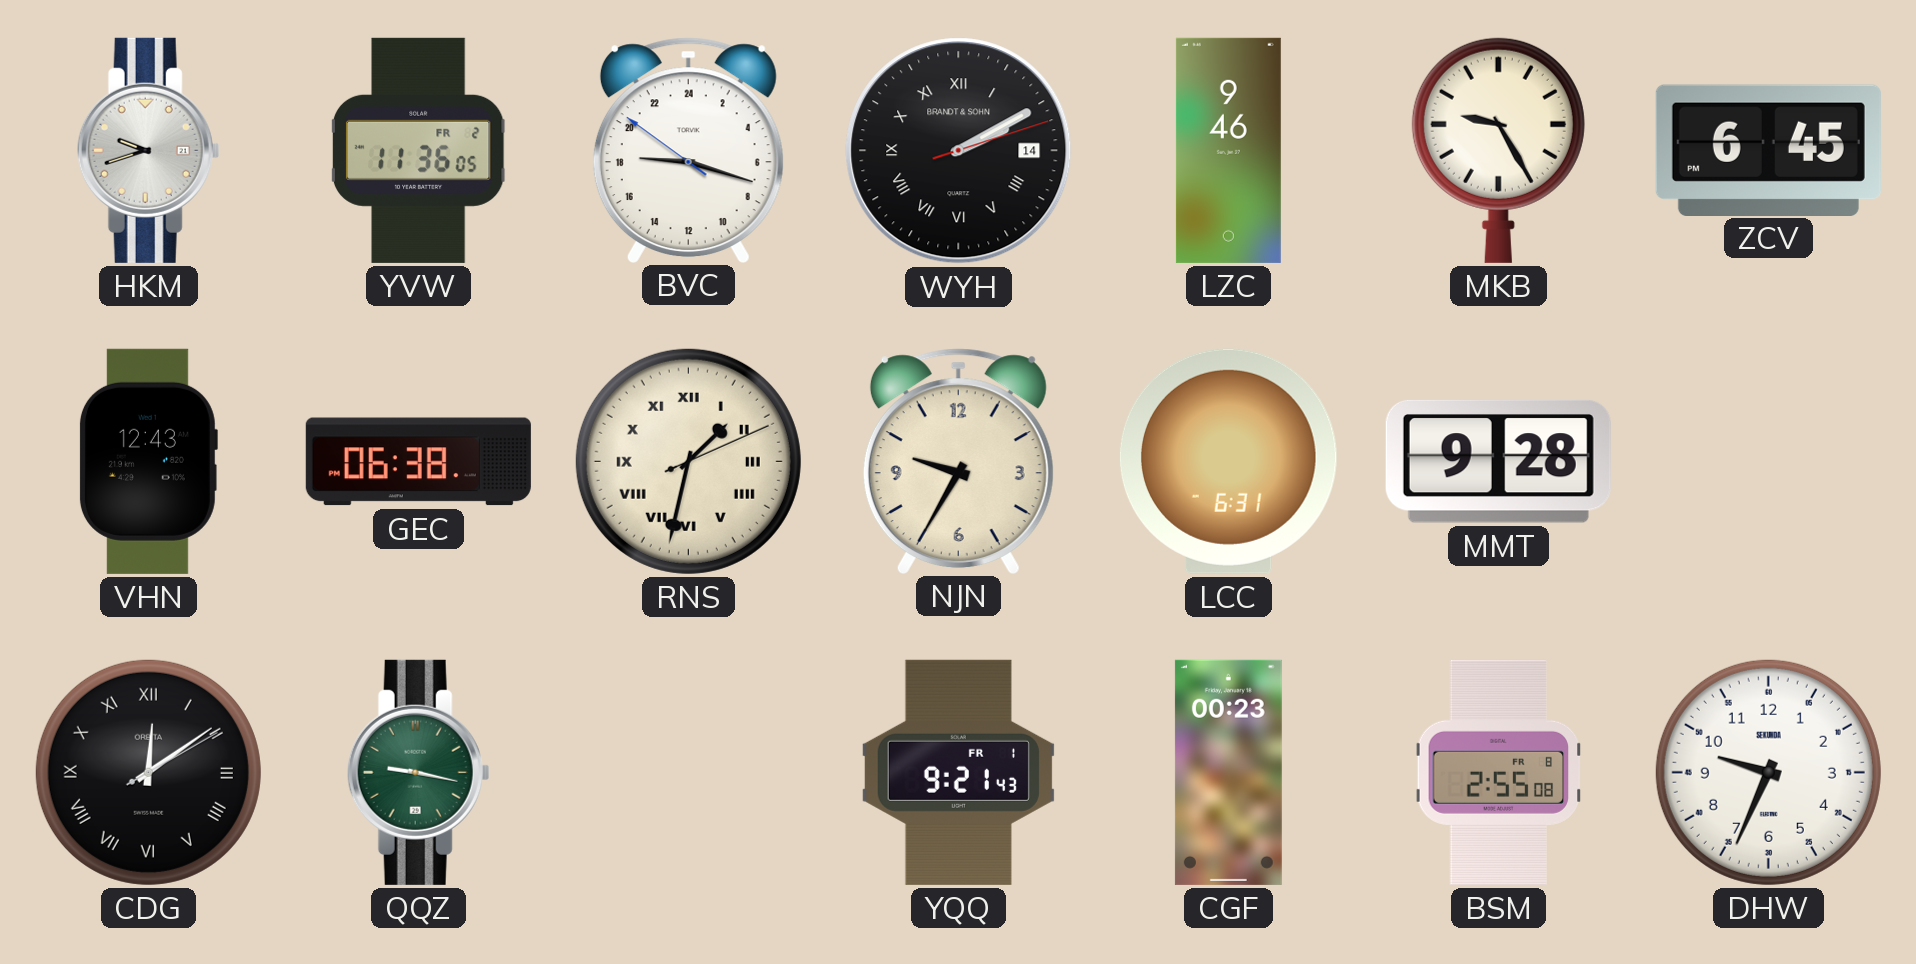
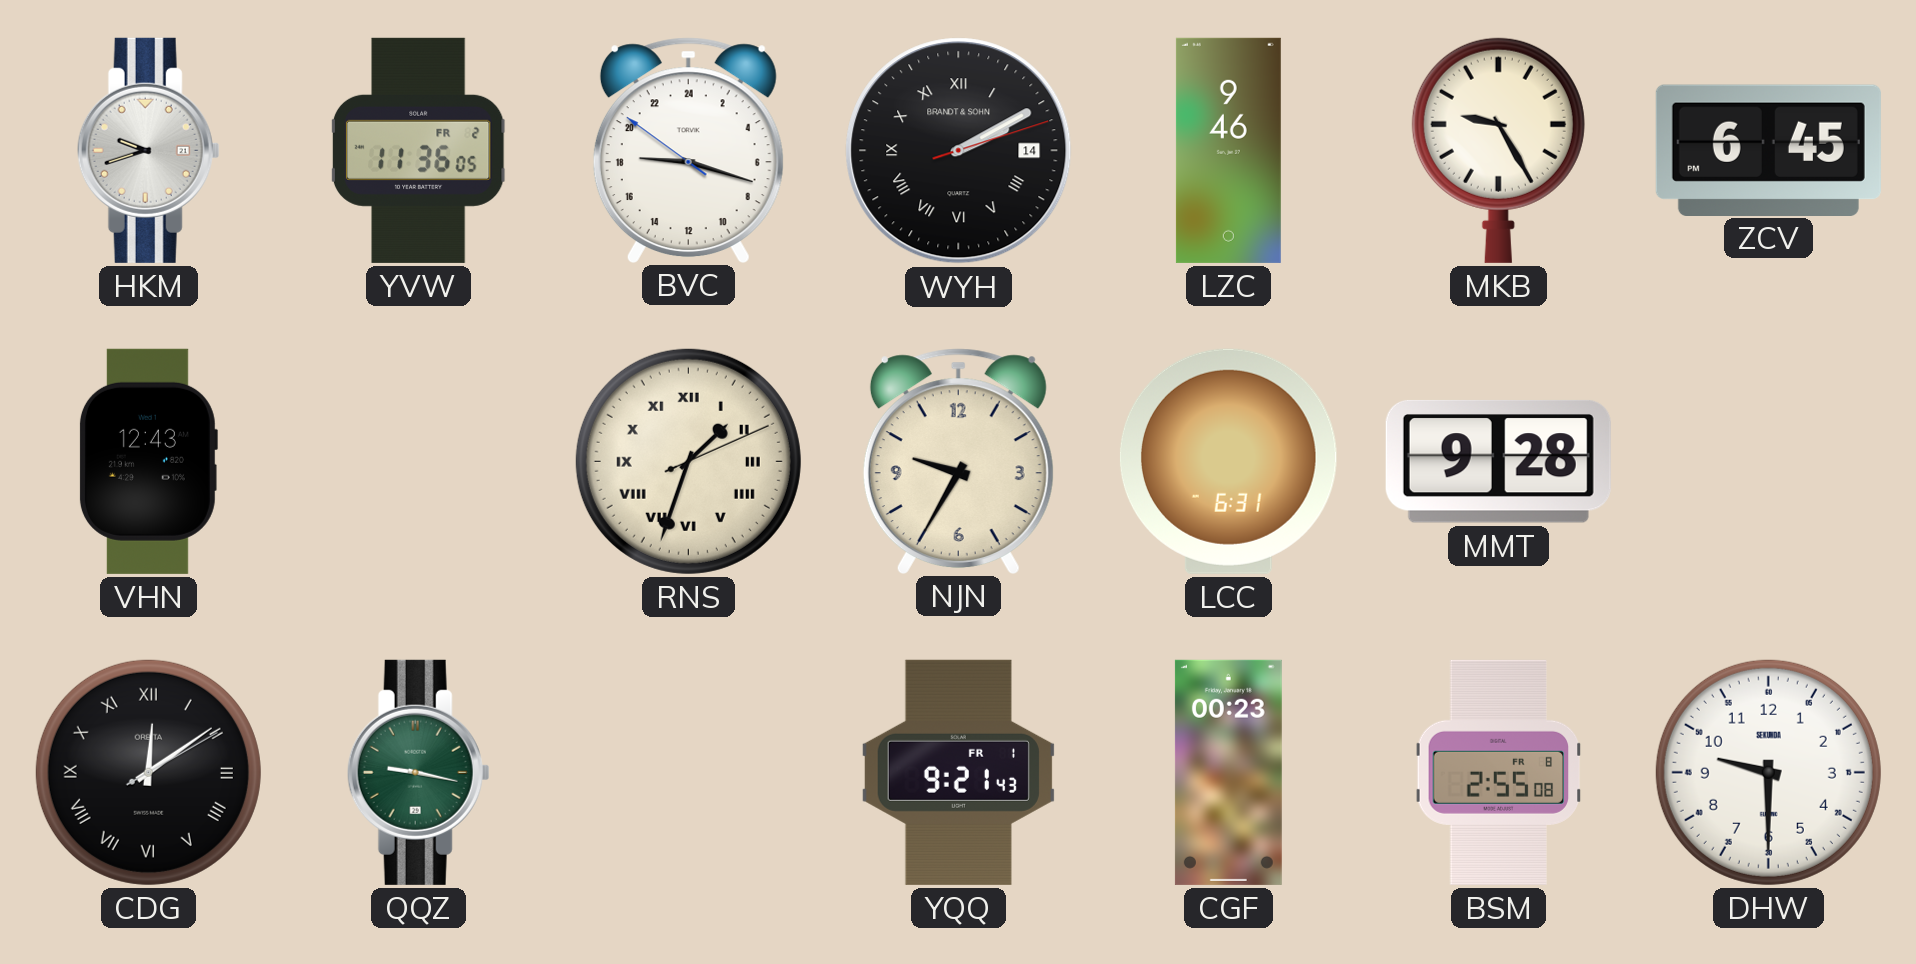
GEC: 06:38 -> none
RNS: 1:32 -> 1:33
DHW: 9:34 -> 9:30
